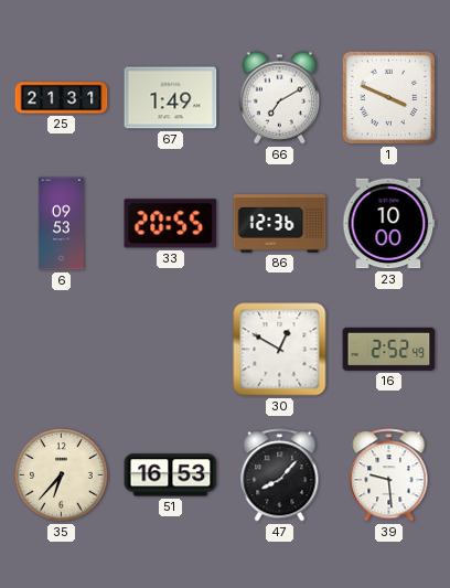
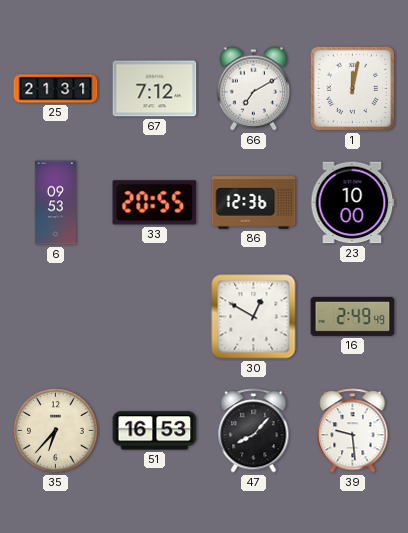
67: 1:49 -> 7:12
1: 3:49 -> 12:02
16: 2:52 -> 2:49
